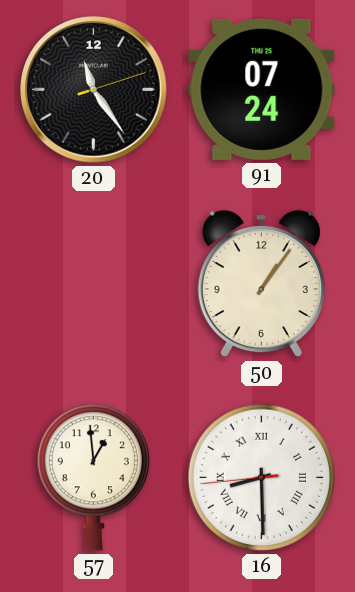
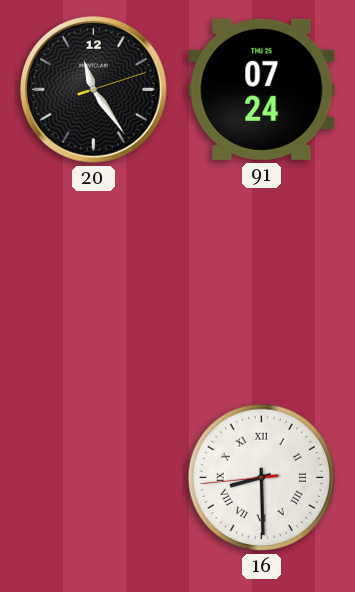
50: 1:06 -> none
57: 12:59 -> none
